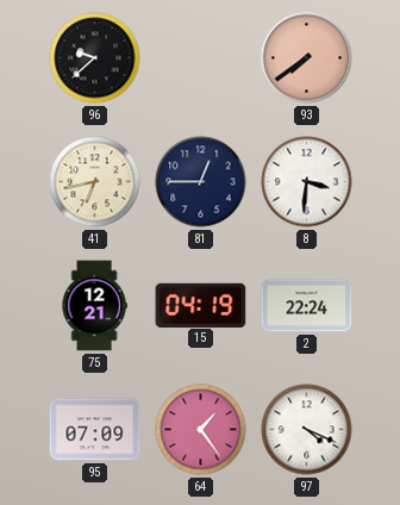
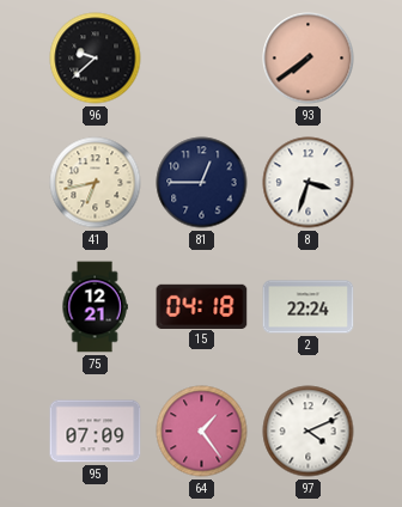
8: 3:31 -> 3:33
15: 04:19 -> 04:18
97: 4:19 -> 4:11
